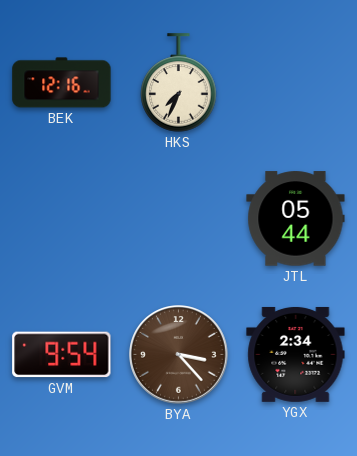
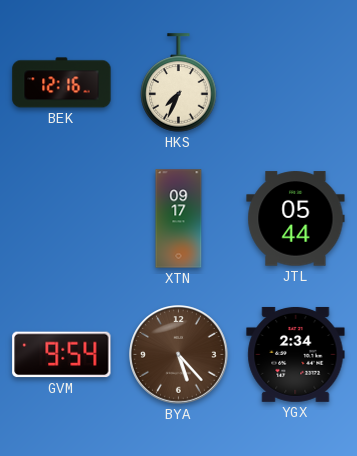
XTN: none -> 09:17
BYA: 3:23 -> 5:23
